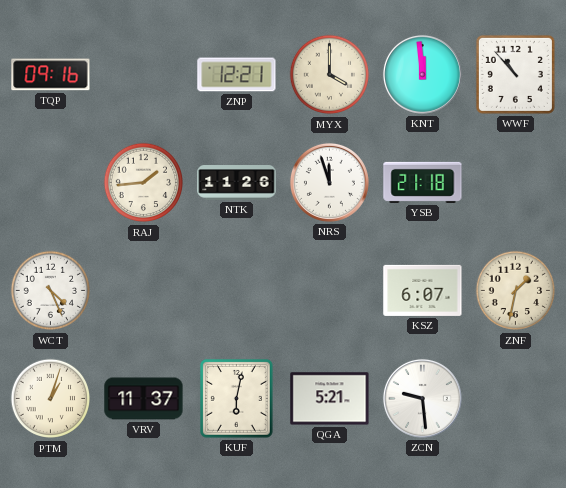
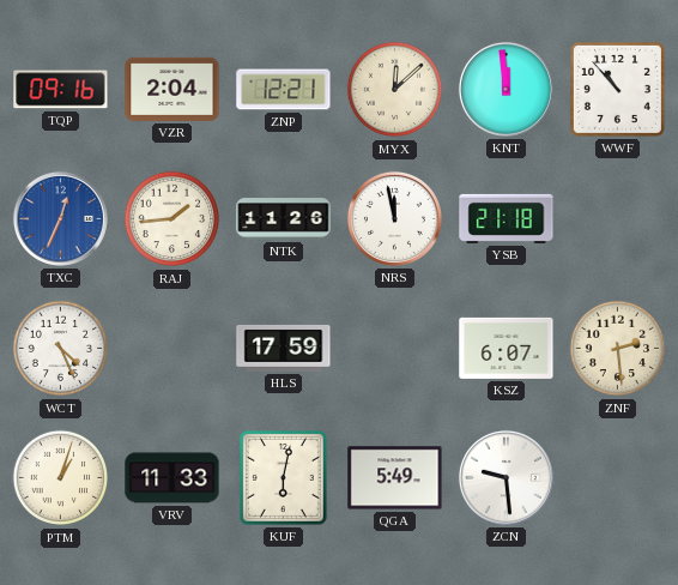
VZR: none -> 2:04
MYX: 4:00 -> 12:08
TXC: none -> 12:34
NRS: 11:57 -> 11:58
HLS: none -> 17:59
ZNF: 1:32 -> 2:29
VRV: 11:37 -> 11:33
QGA: 5:21 -> 5:49
